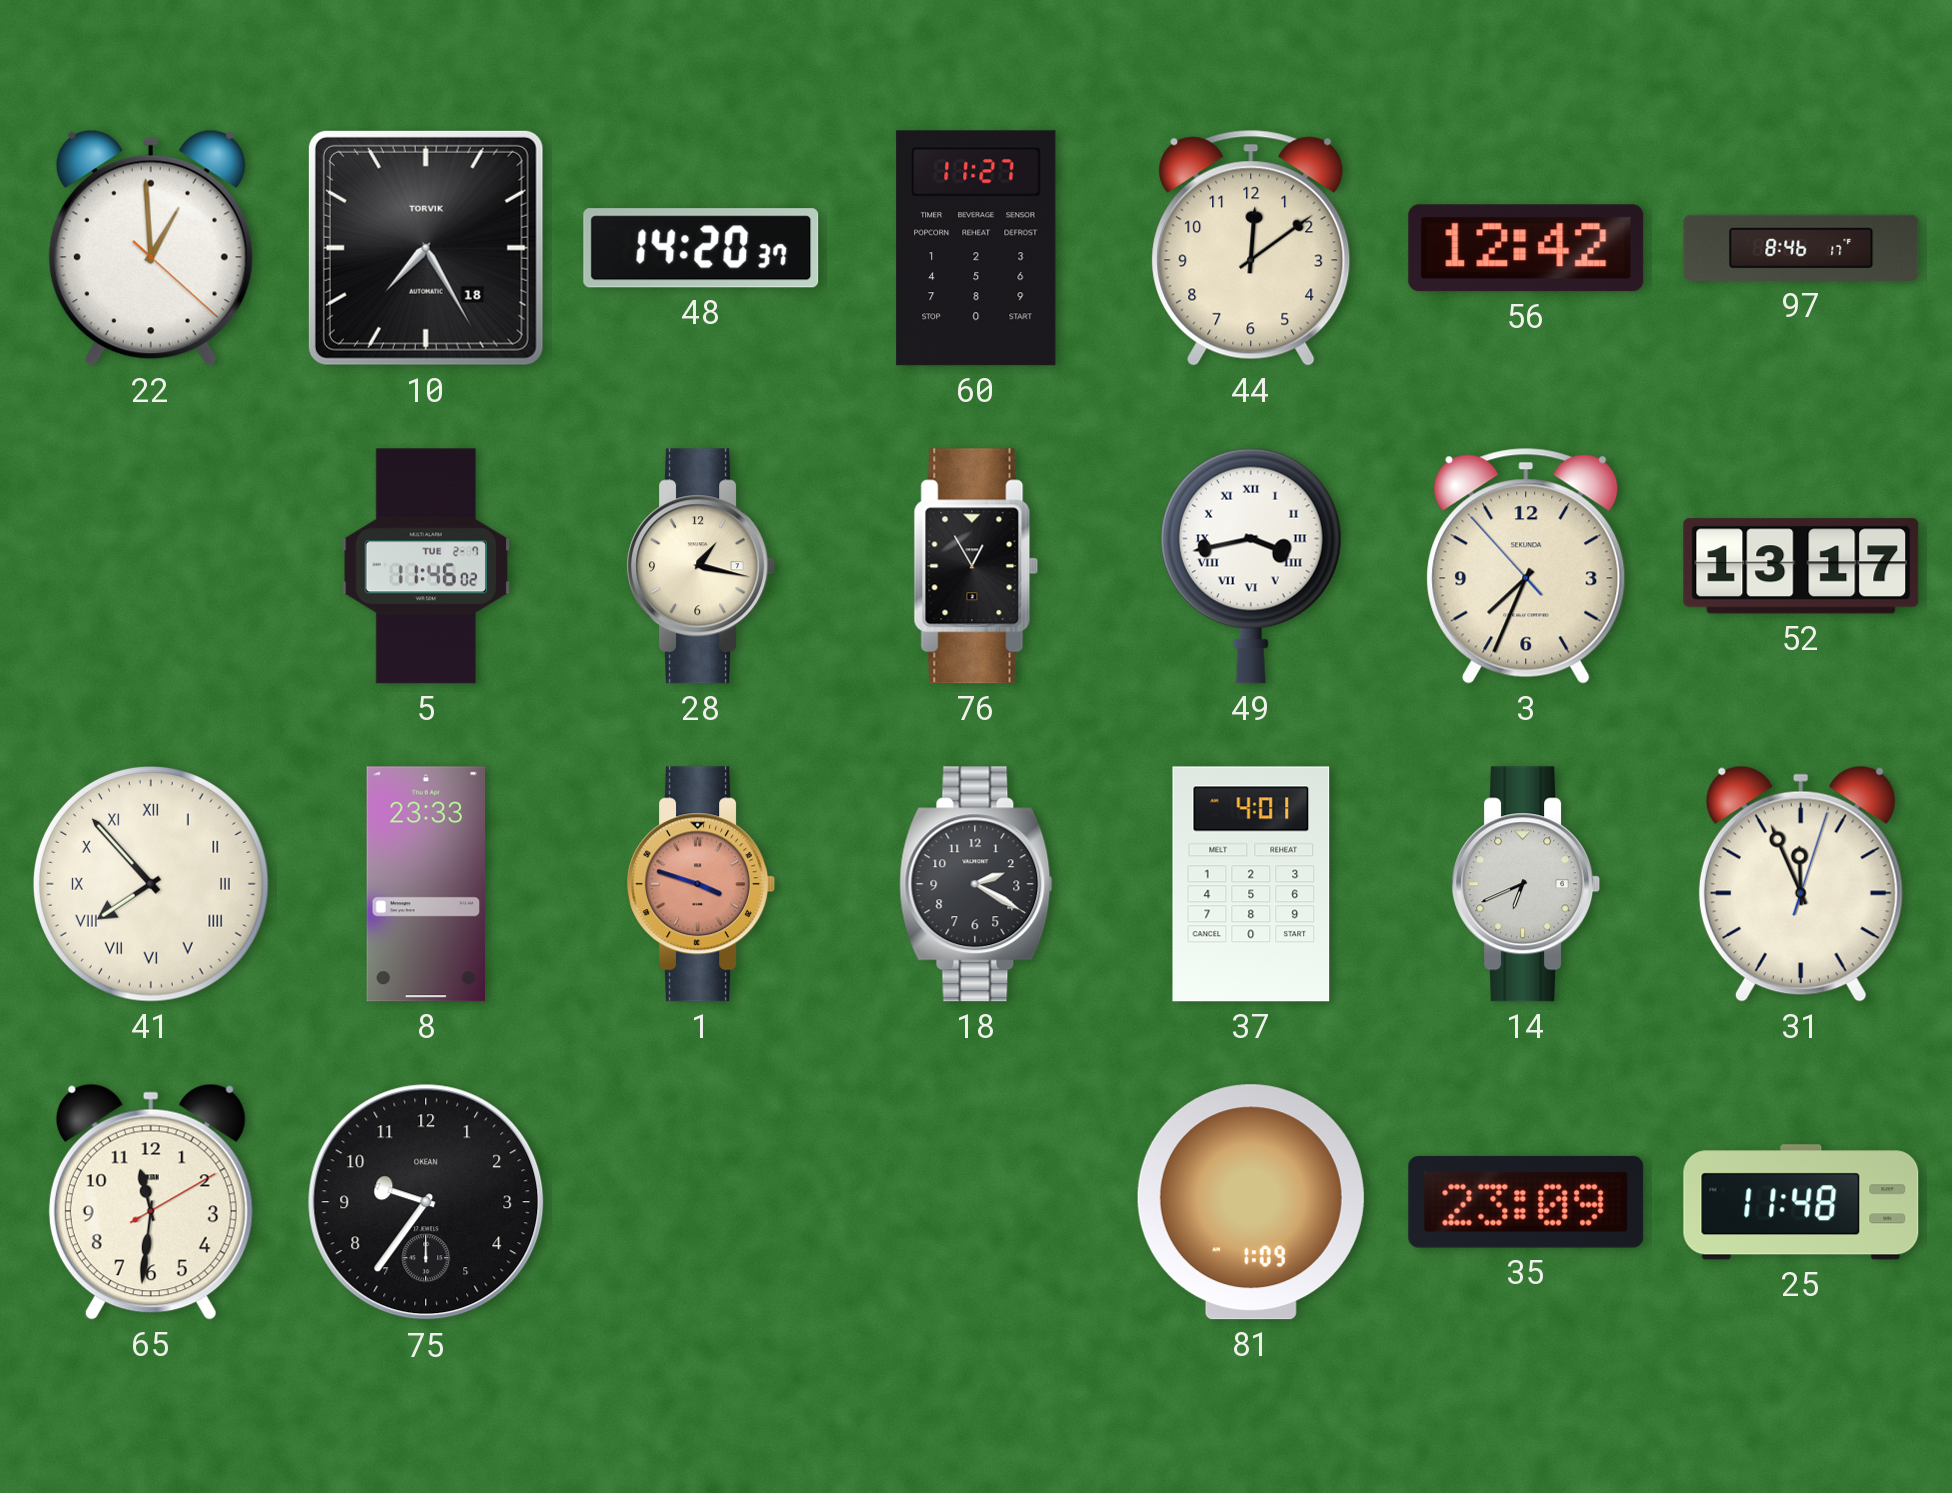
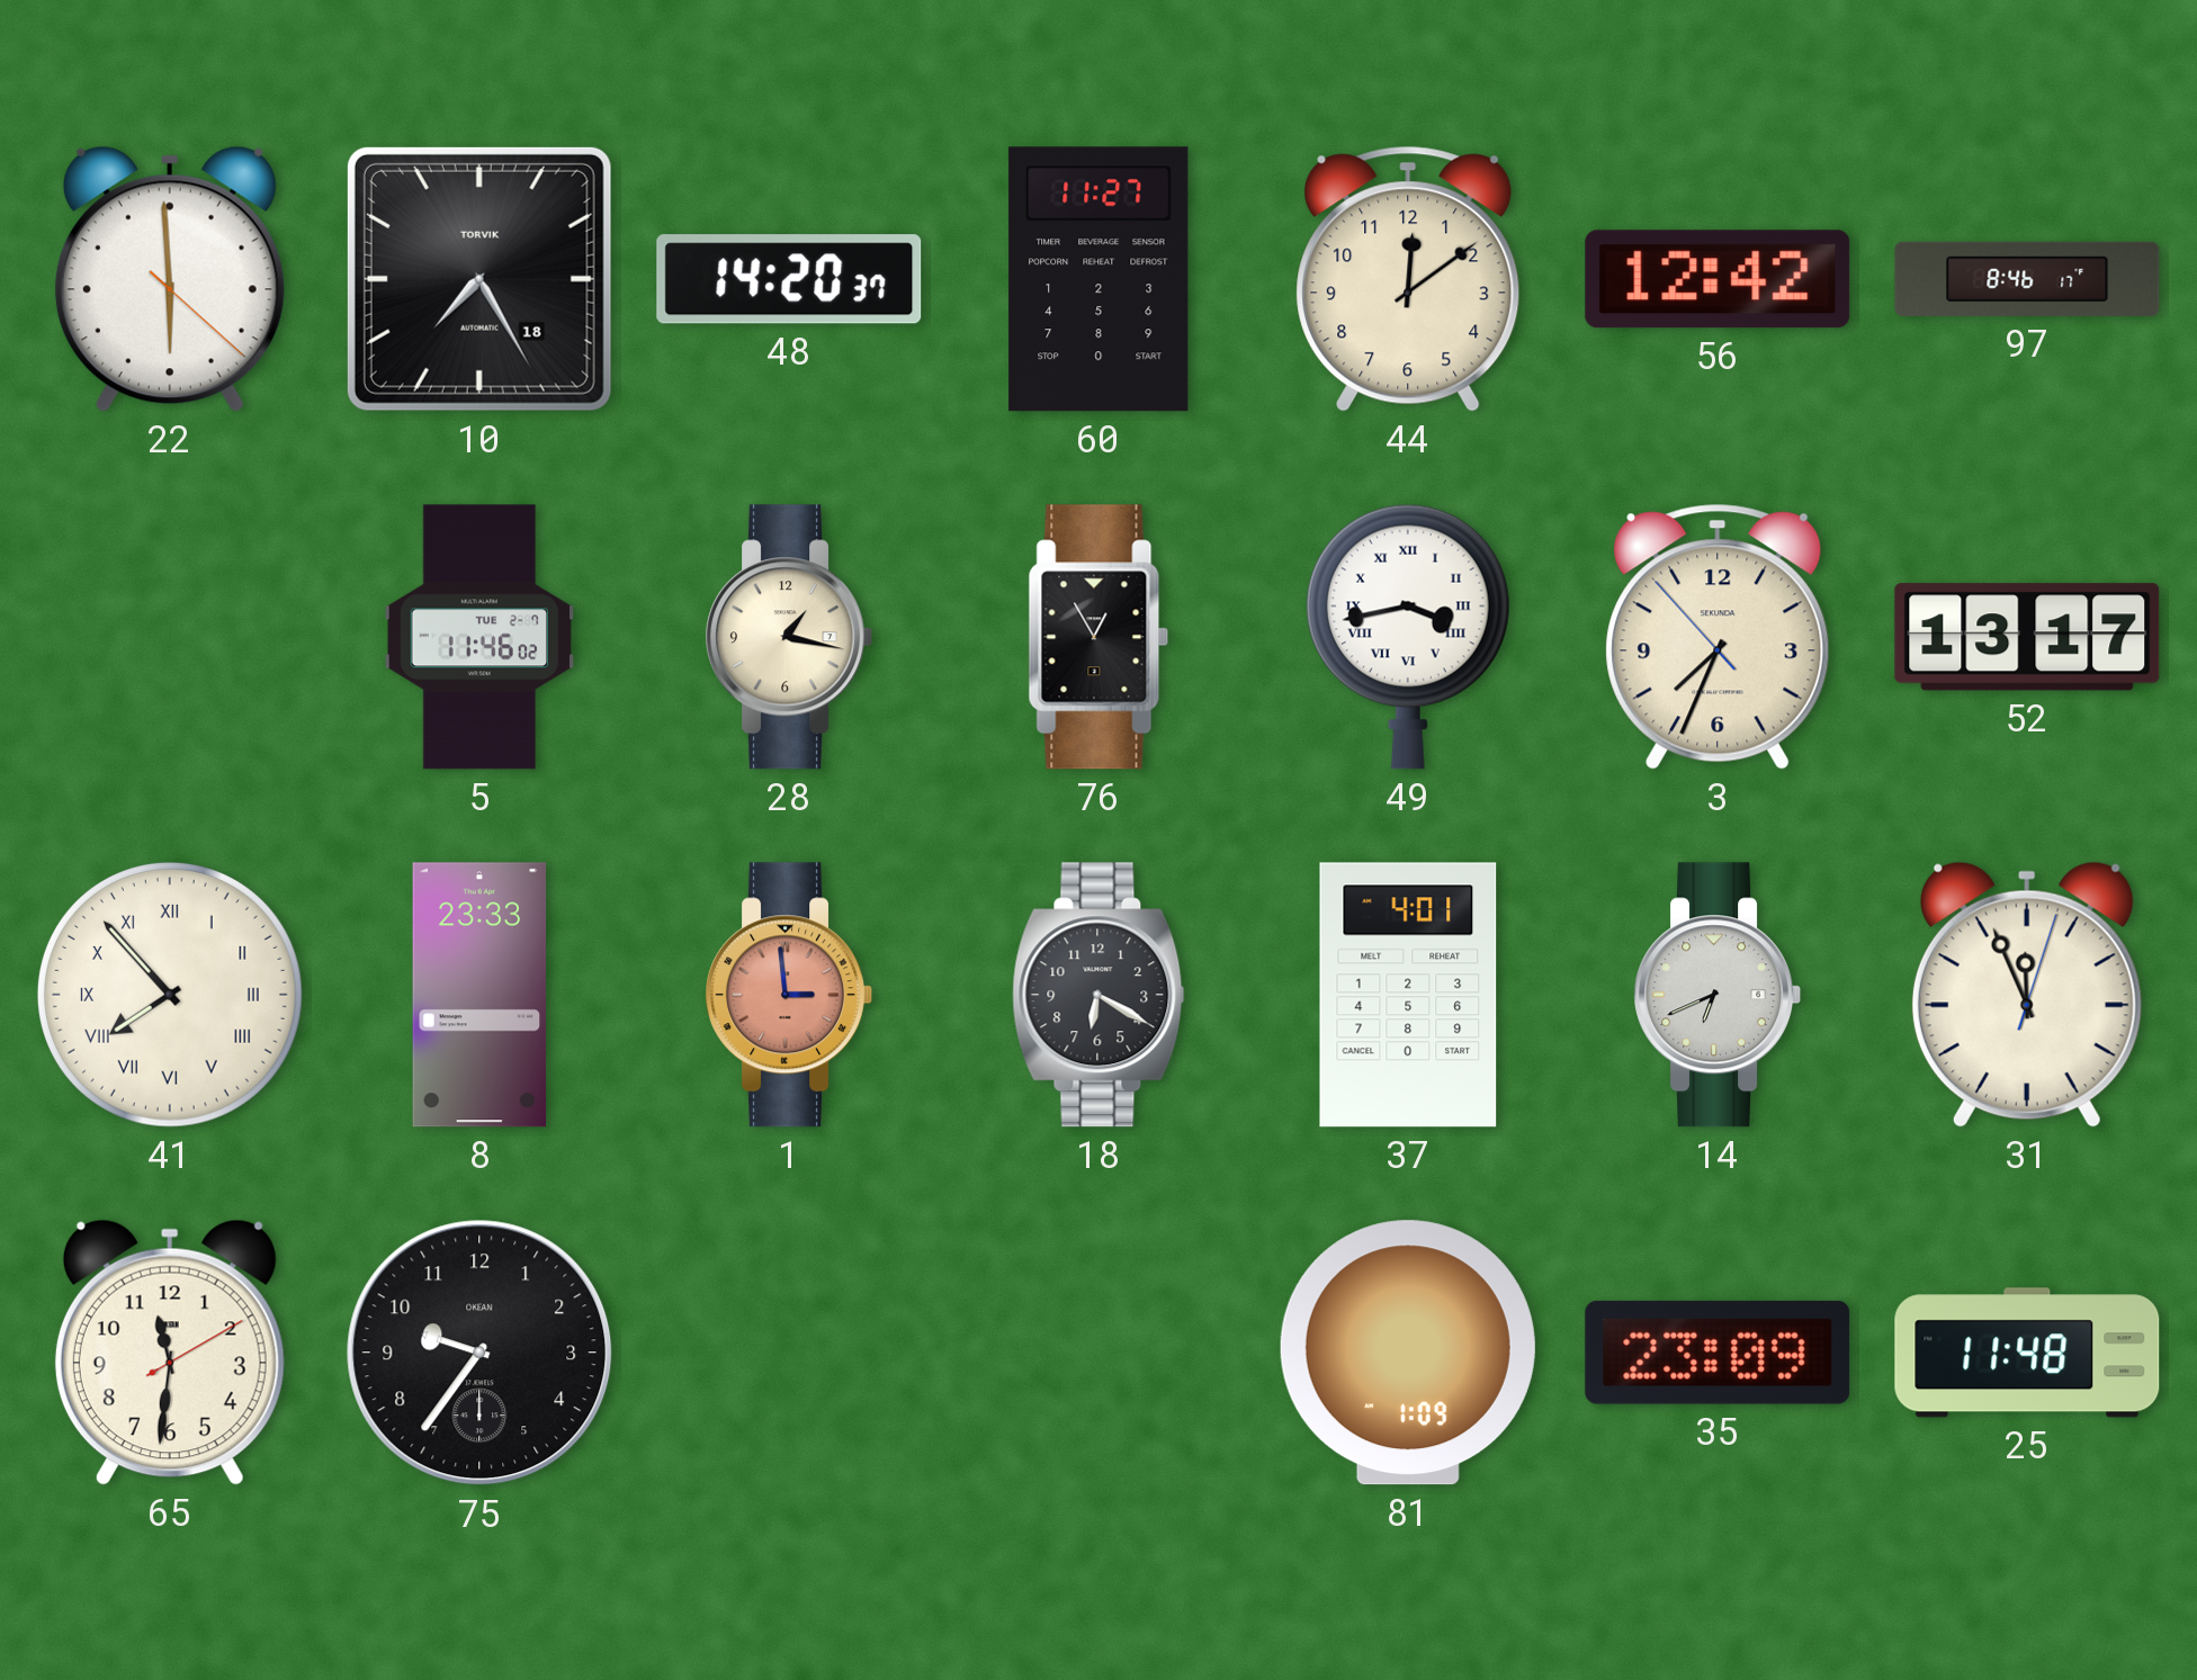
22: 12:59 -> 5:59
1: 3:48 -> 2:59
18: 2:20 -> 6:20
